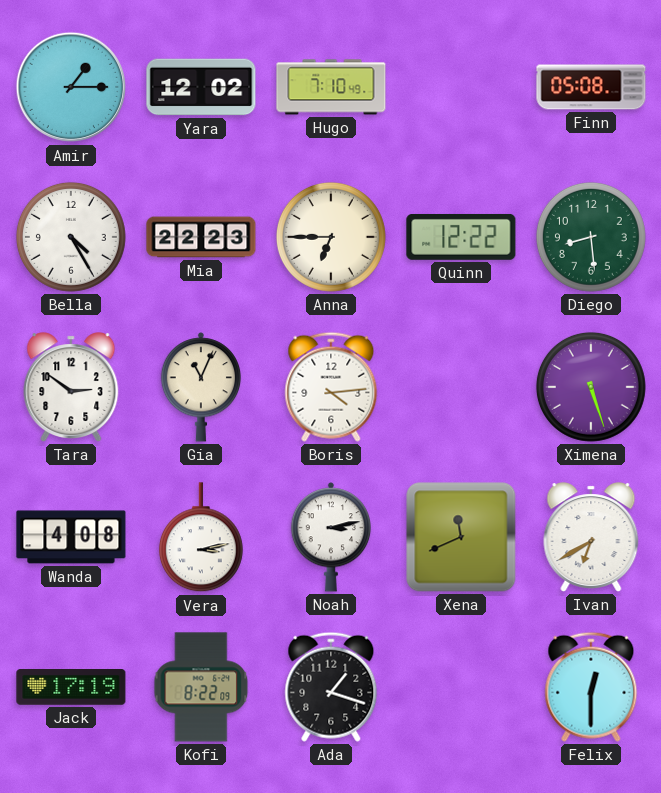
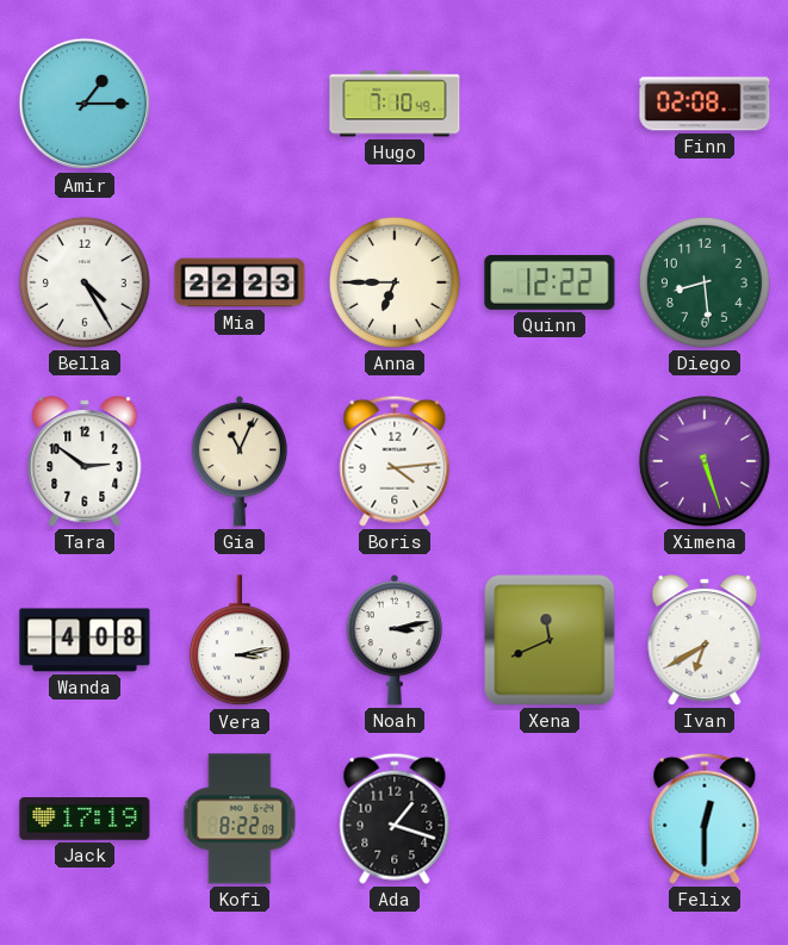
Yara: 12:02 -> none
Finn: 05:08 -> 02:08
